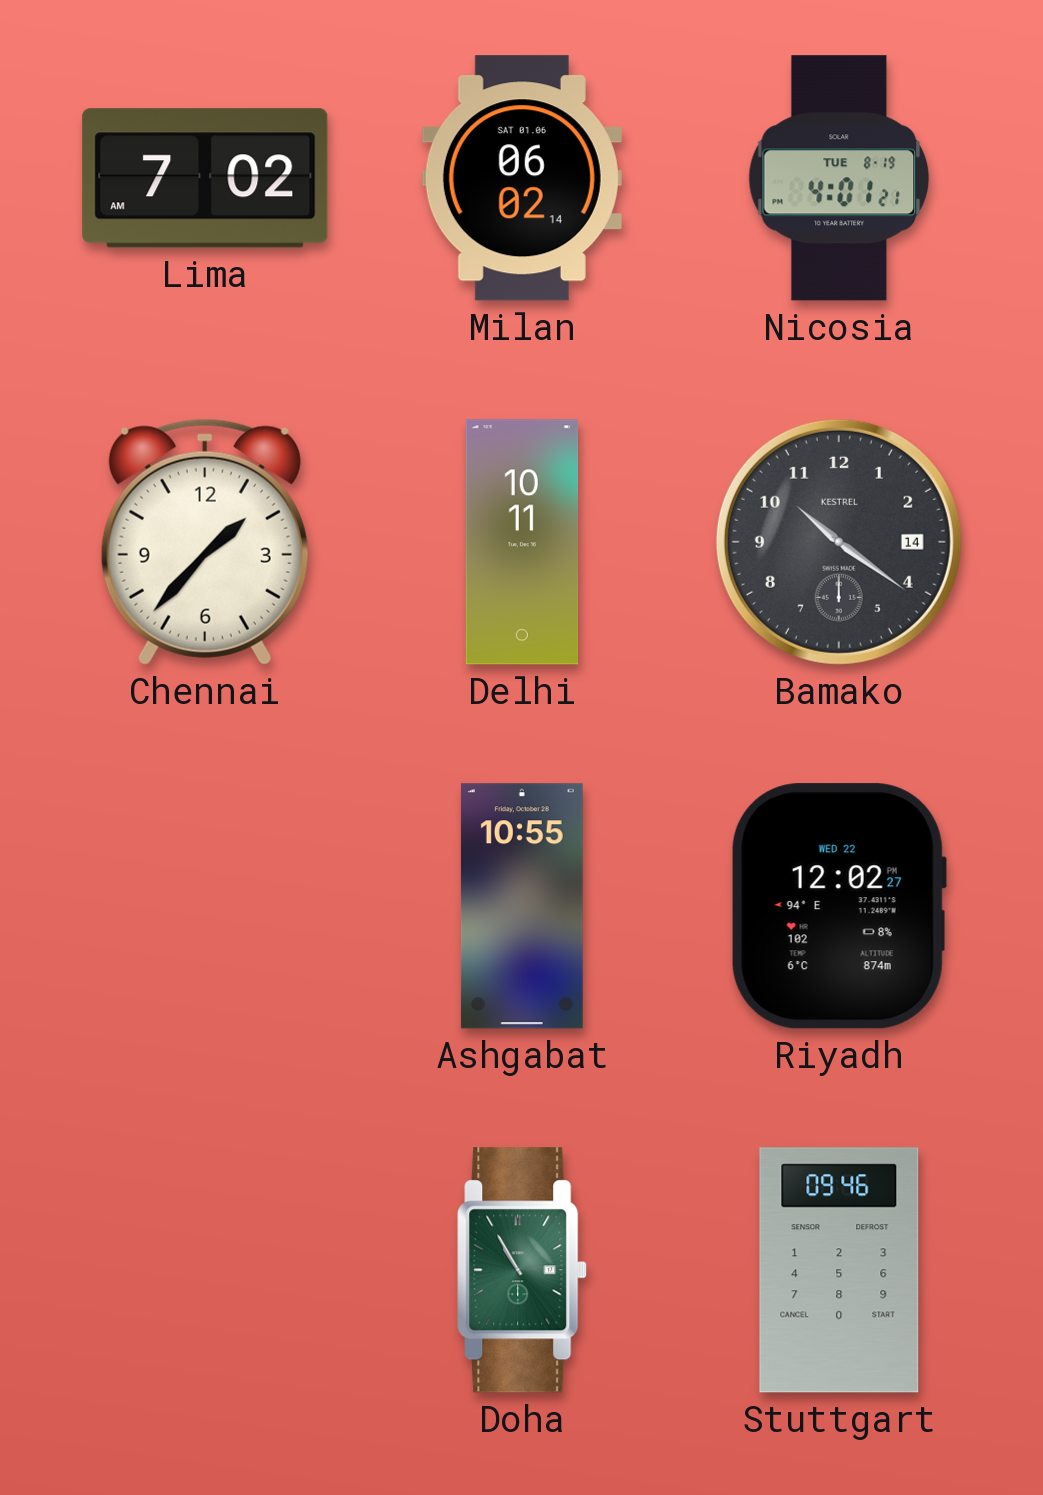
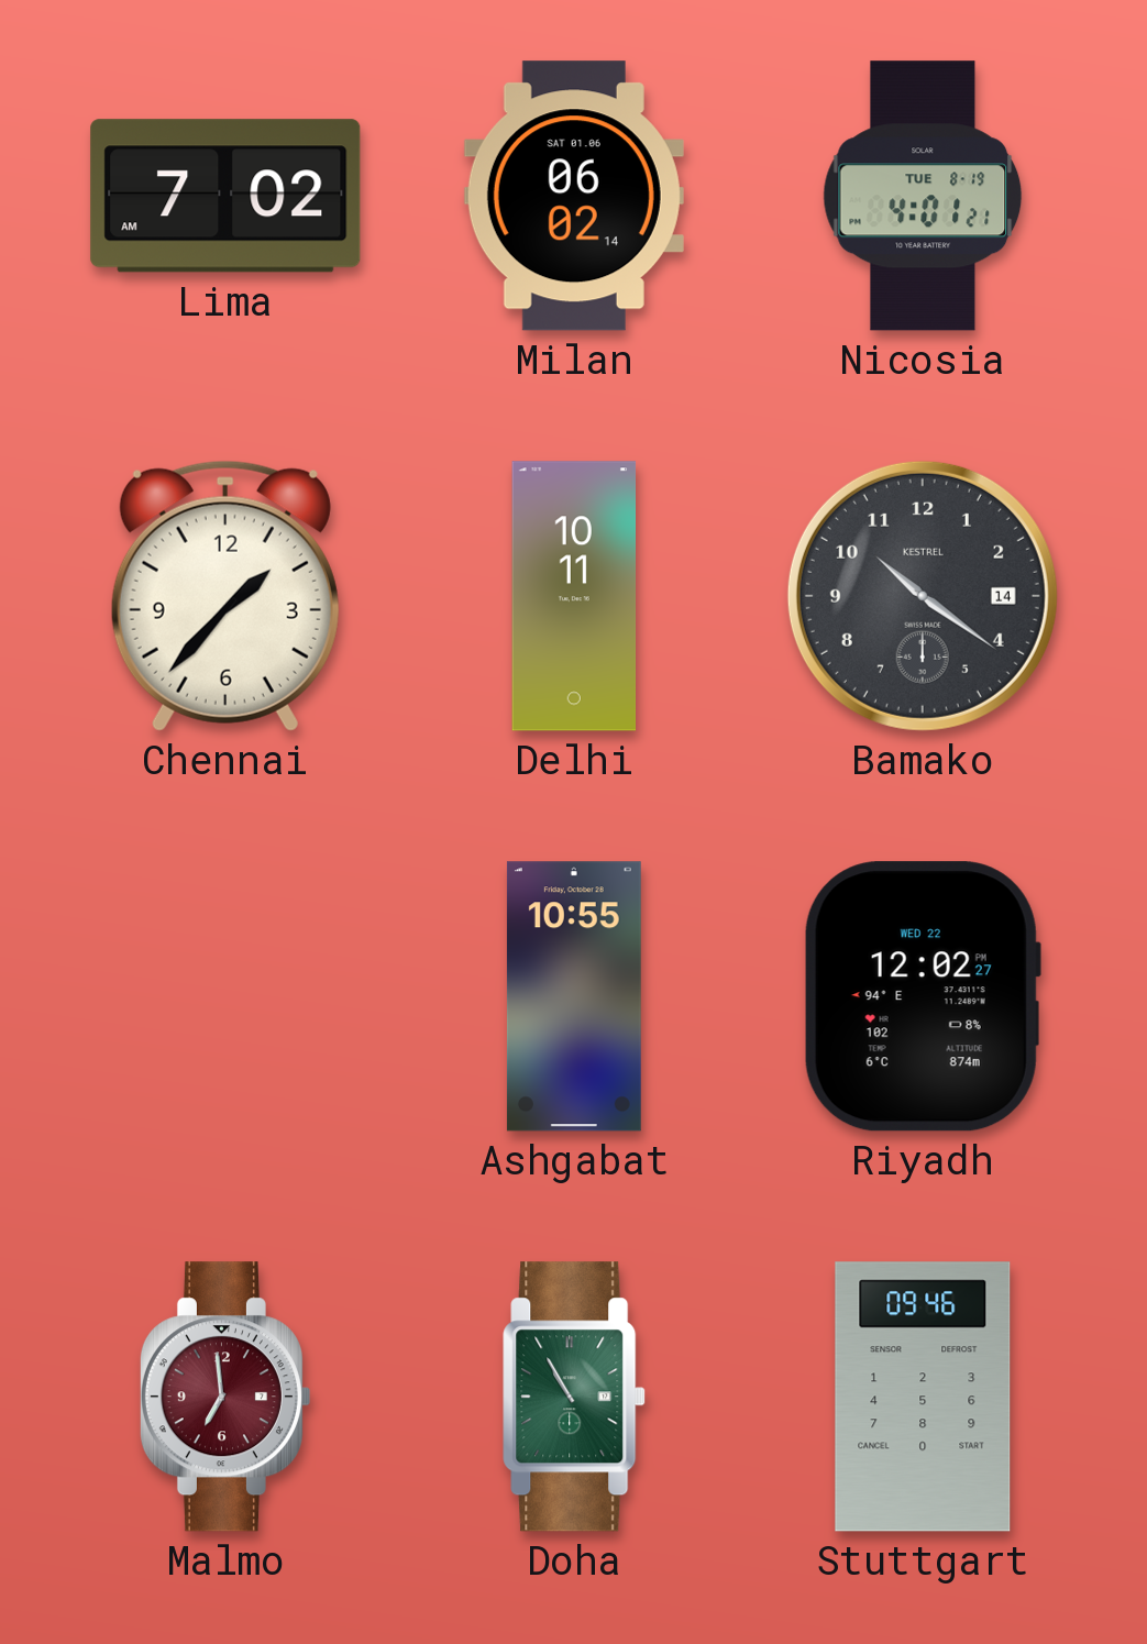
Malmo: none -> 6:59
